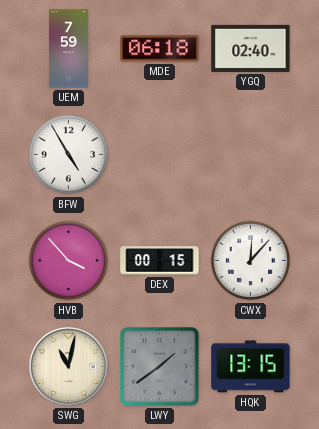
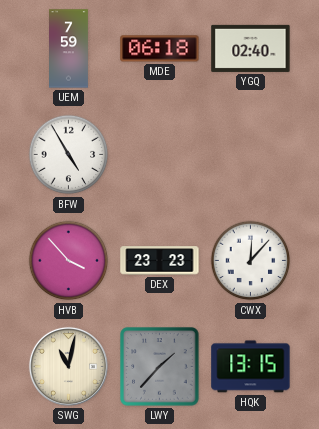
DEX: 00:15 -> 23:23
LWY: 1:39 -> 1:37
